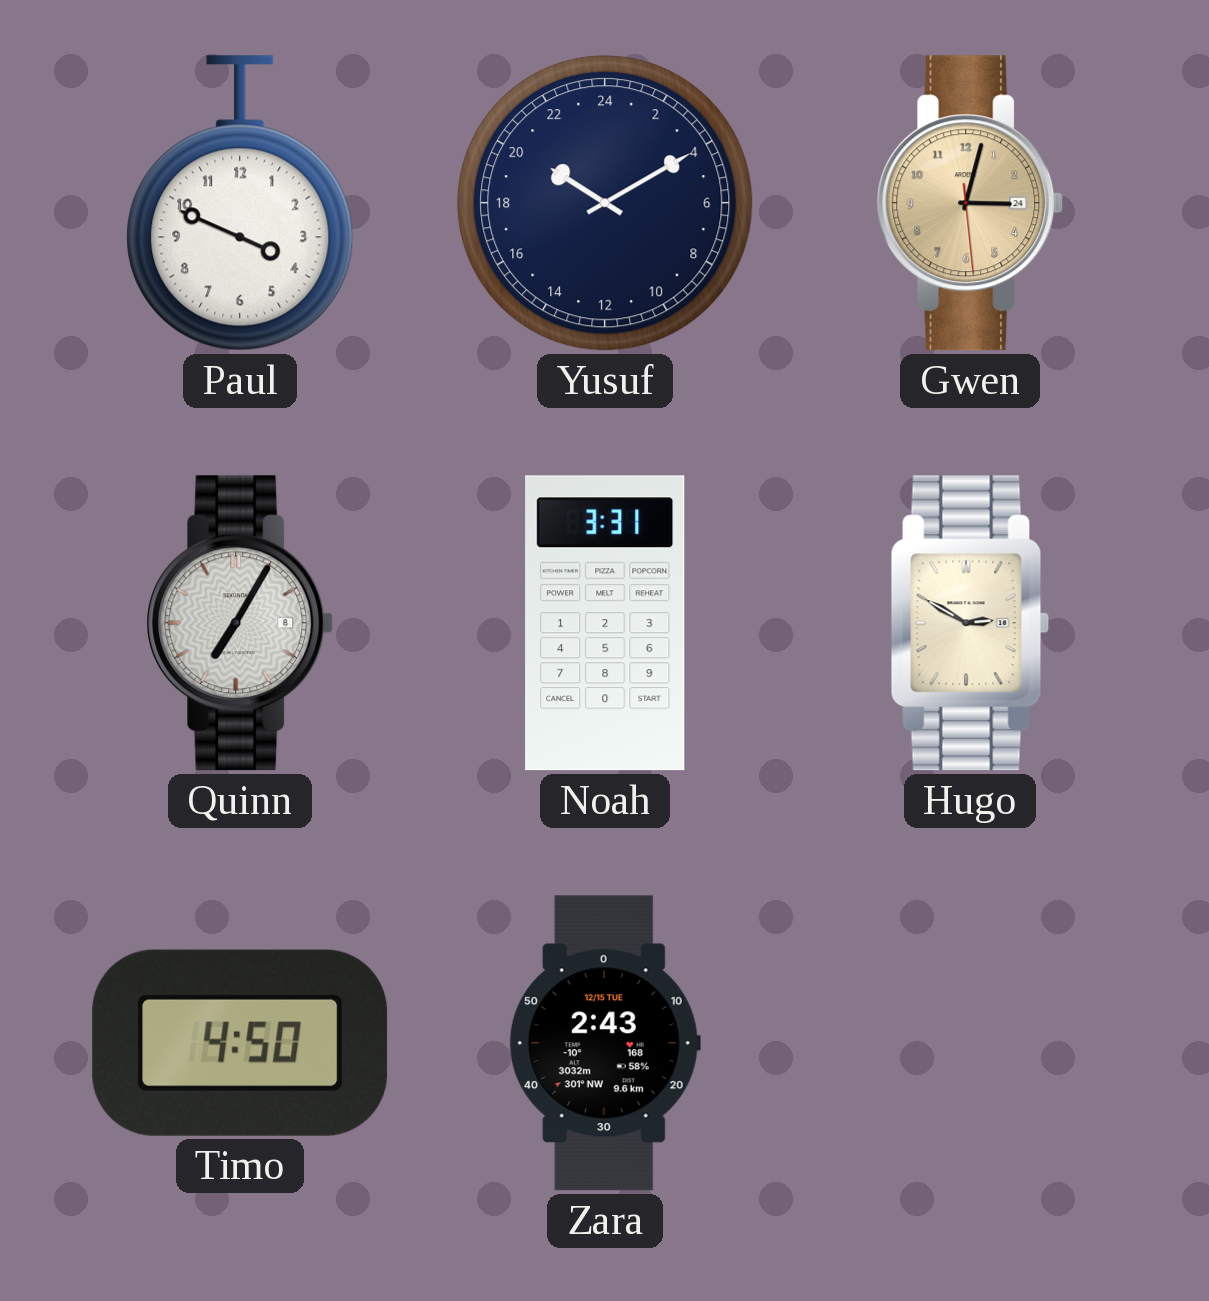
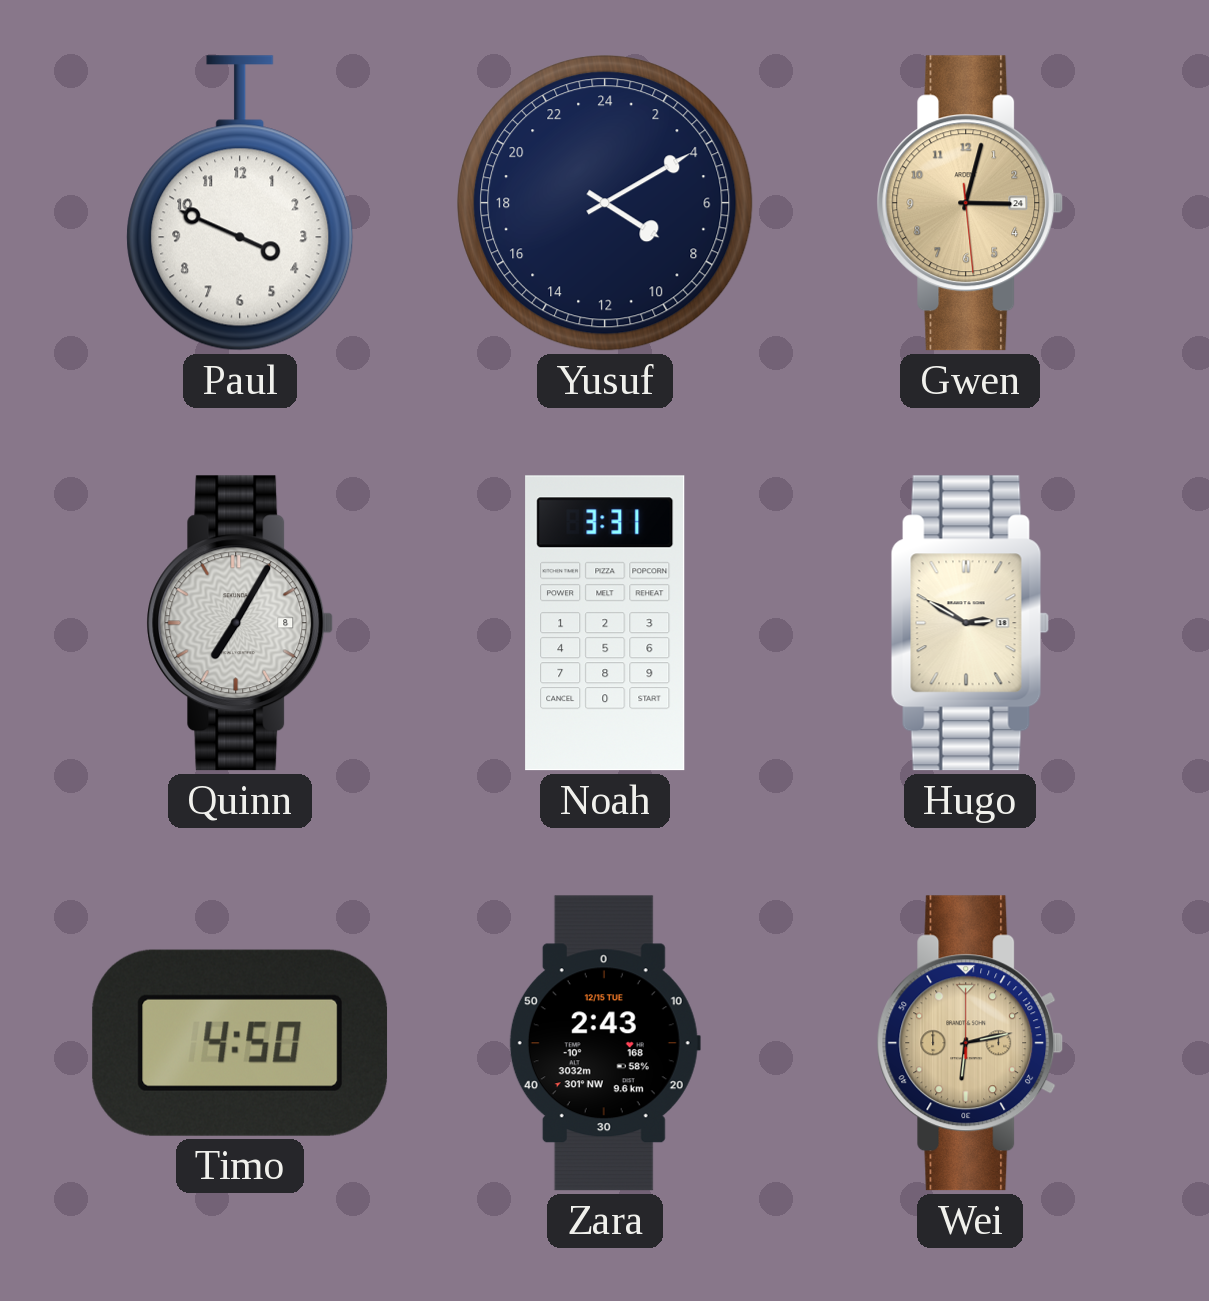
Yusuf: 20:10 -> 8:10
Wei: none -> 6:13
